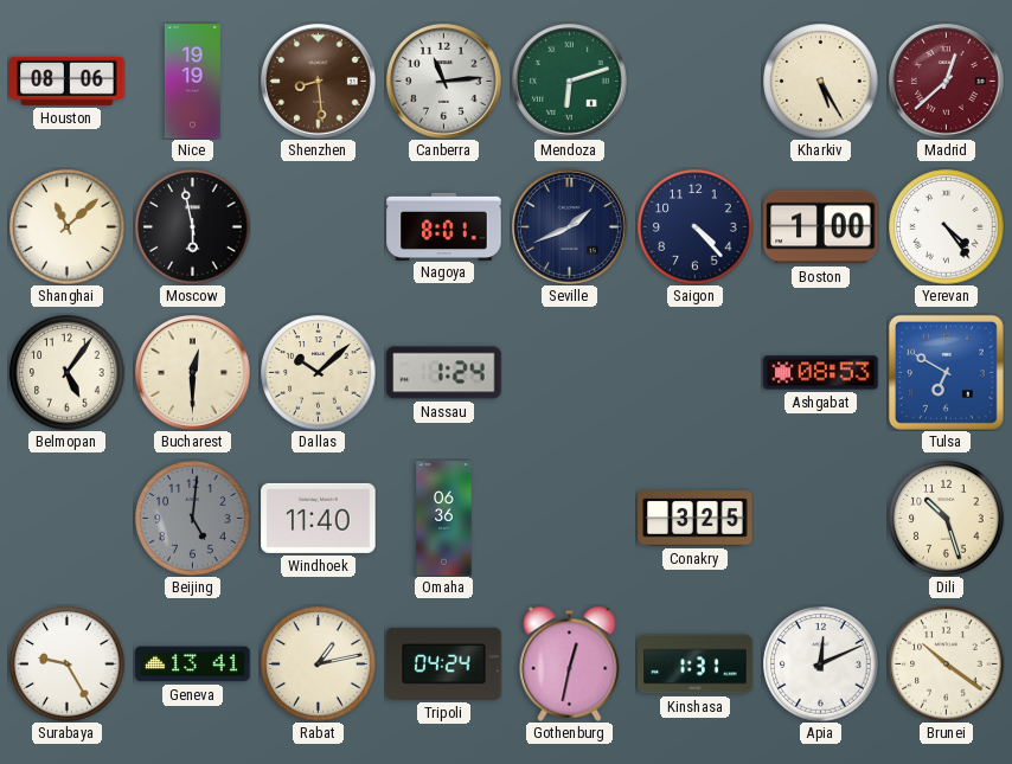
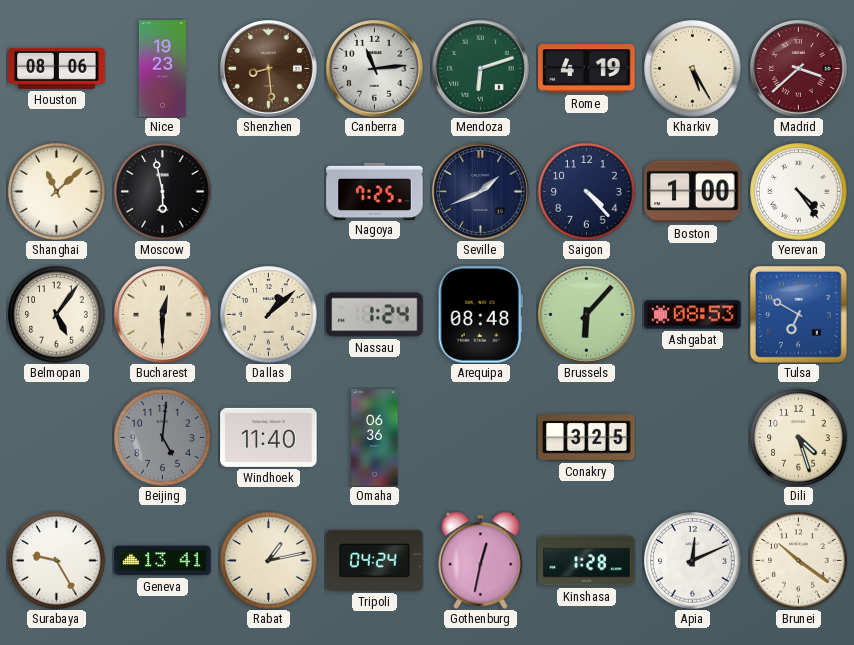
Nice: 19:19 -> 19:23
Rome: none -> 4:19
Madrid: 12:38 -> 3:38
Nagoya: 8:01 -> 7:25
Dallas: 10:08 -> 1:08
Arequipa: none -> 08:48
Brussels: none -> 6:07
Dili: 10:27 -> 4:27
Kinshasa: 1:31 -> 1:28
